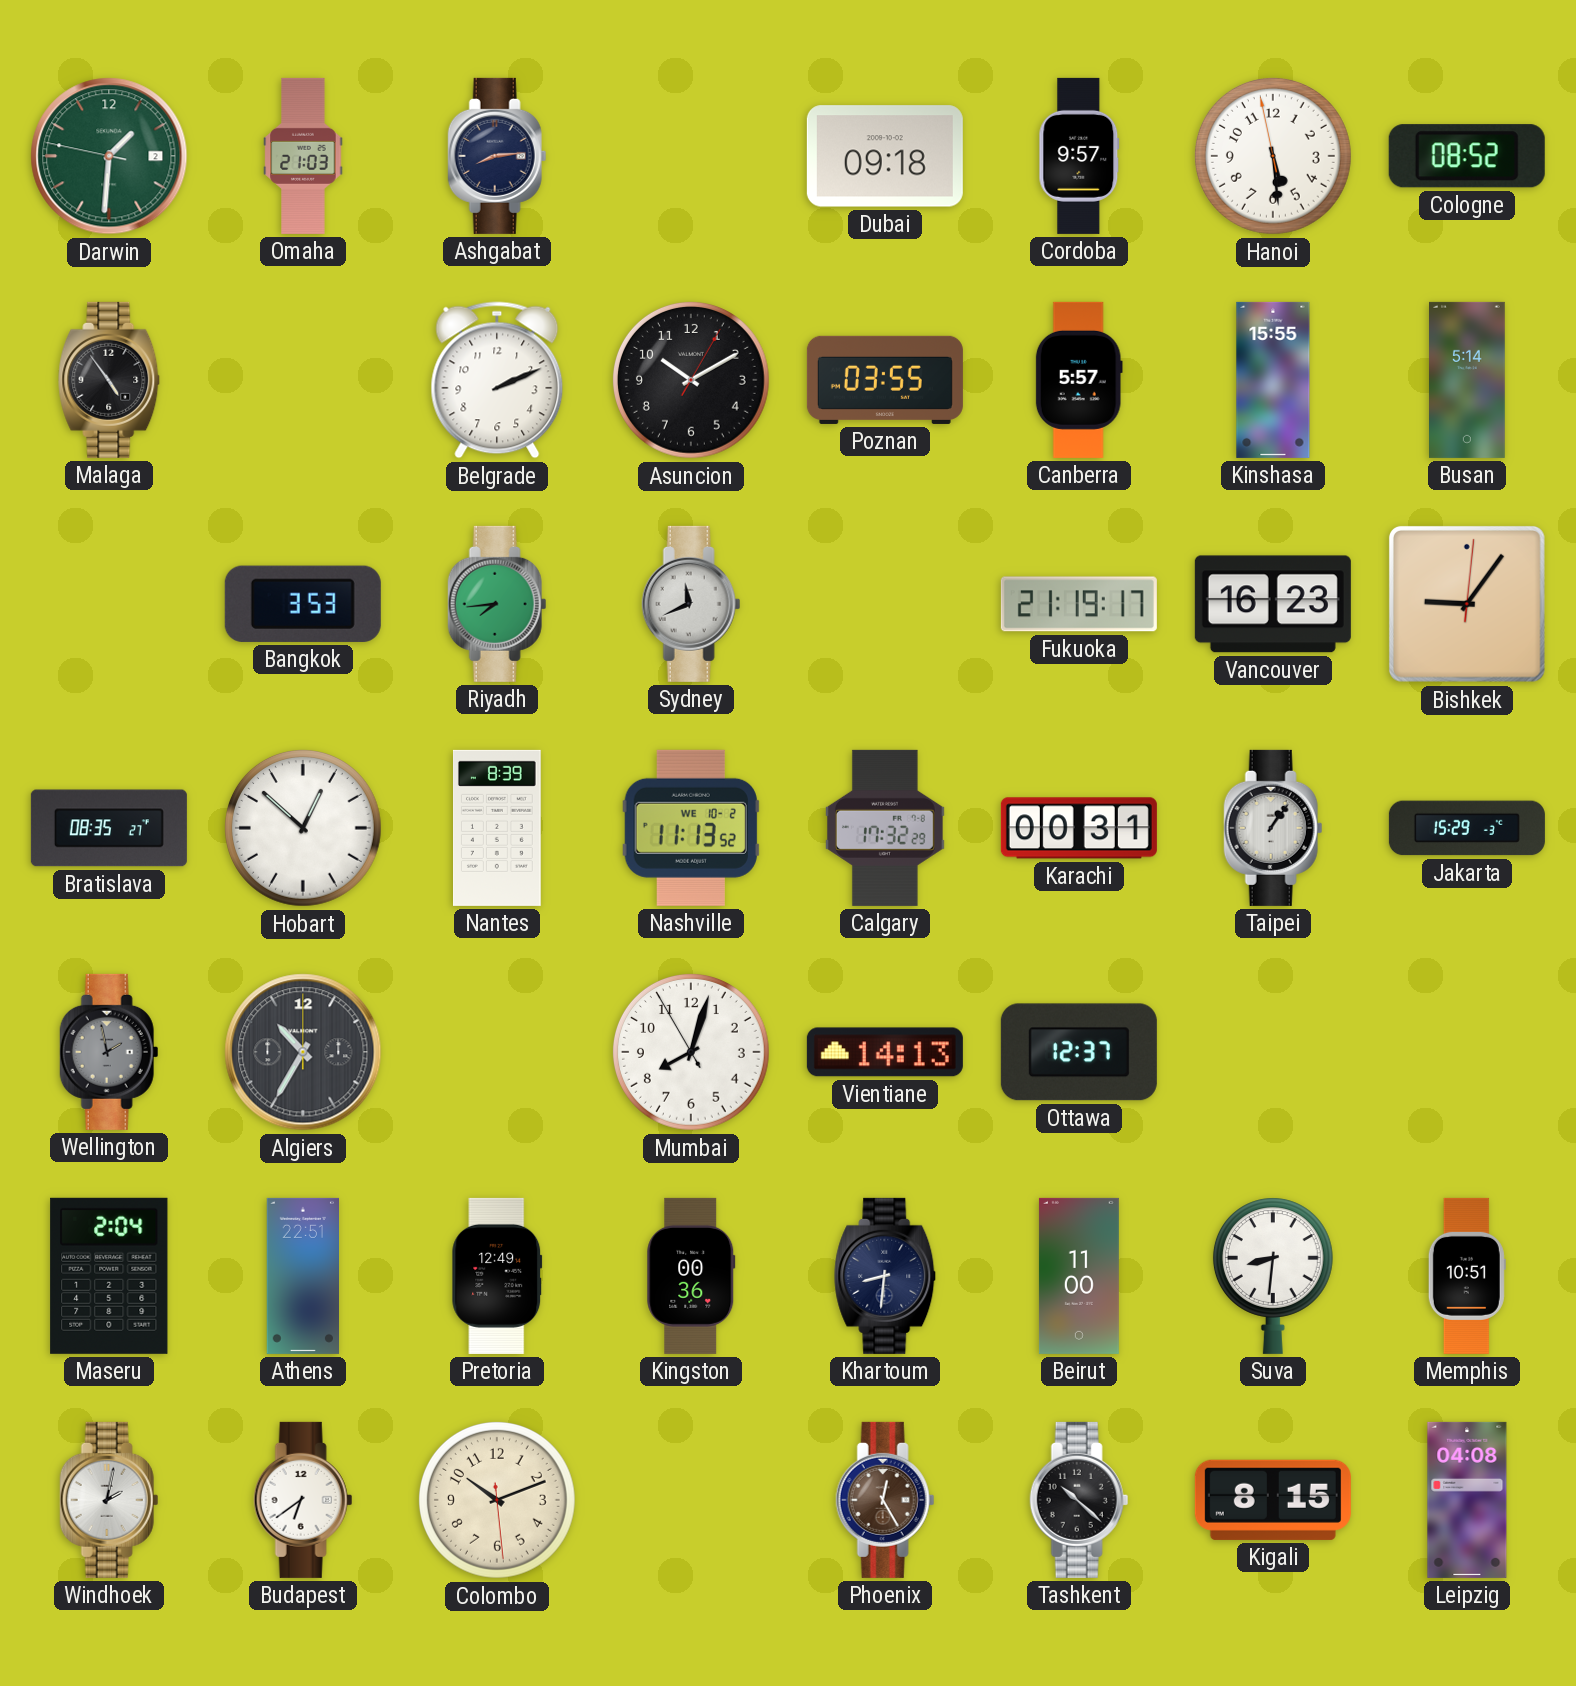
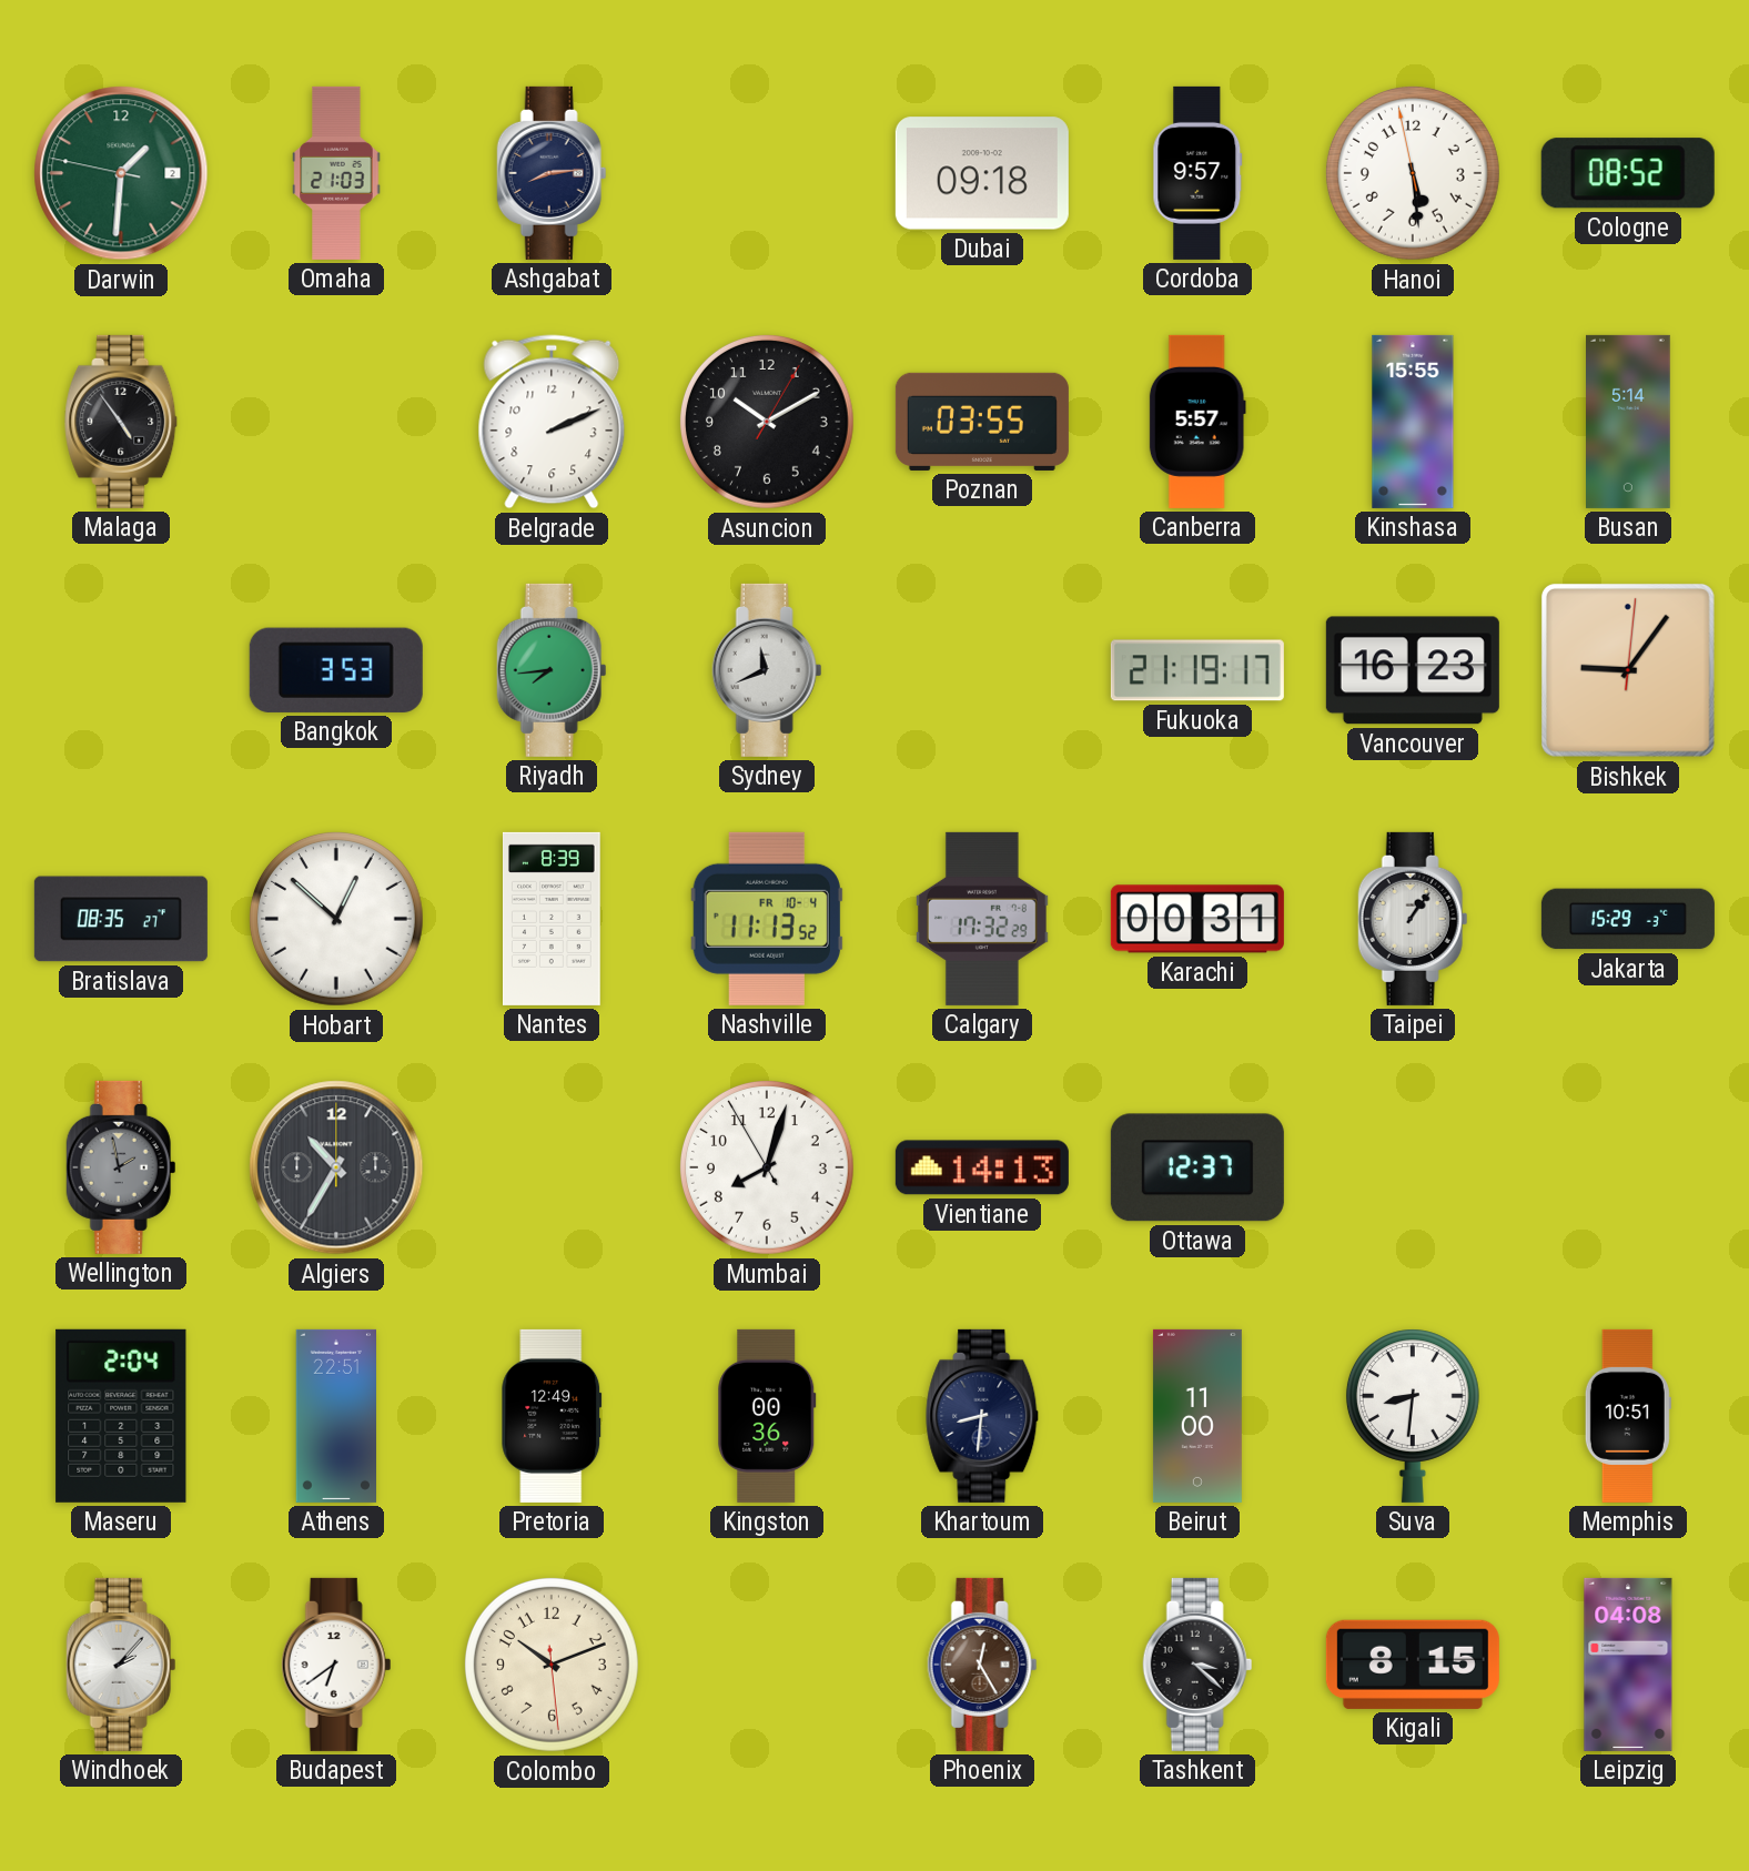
Nashville date: WE 10-2 -> FR 10-4
Windhoek: 2:02 -> 2:07
Tashkent: 10:22 -> 3:22
